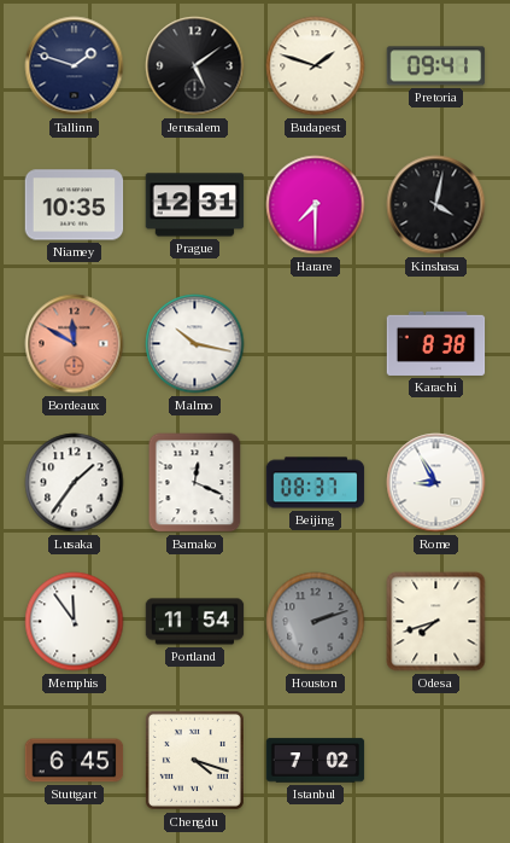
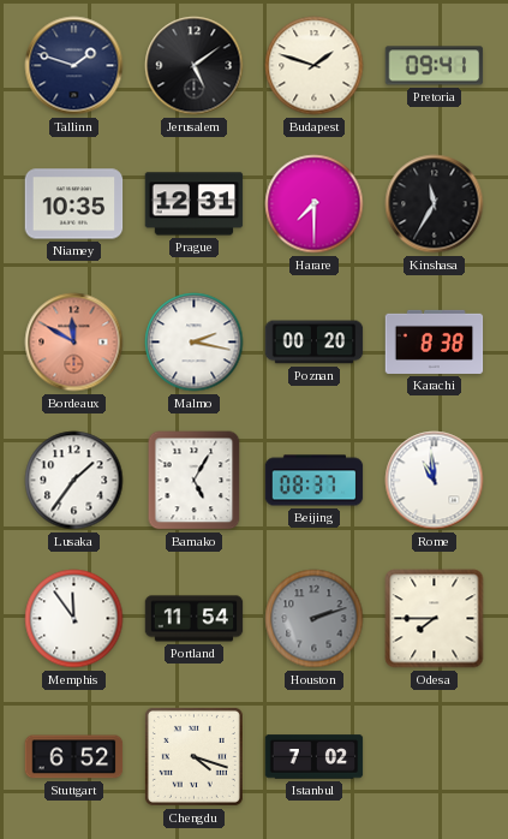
Kinshasa: 4:02 -> 11:35
Malmo: 10:17 -> 2:17
Poznan: none -> 00:20
Bamako: 12:19 -> 5:05
Rome: 8:55 -> 10:59
Odesa: 7:42 -> 7:45
Stuttgart: 6:45 -> 6:52
